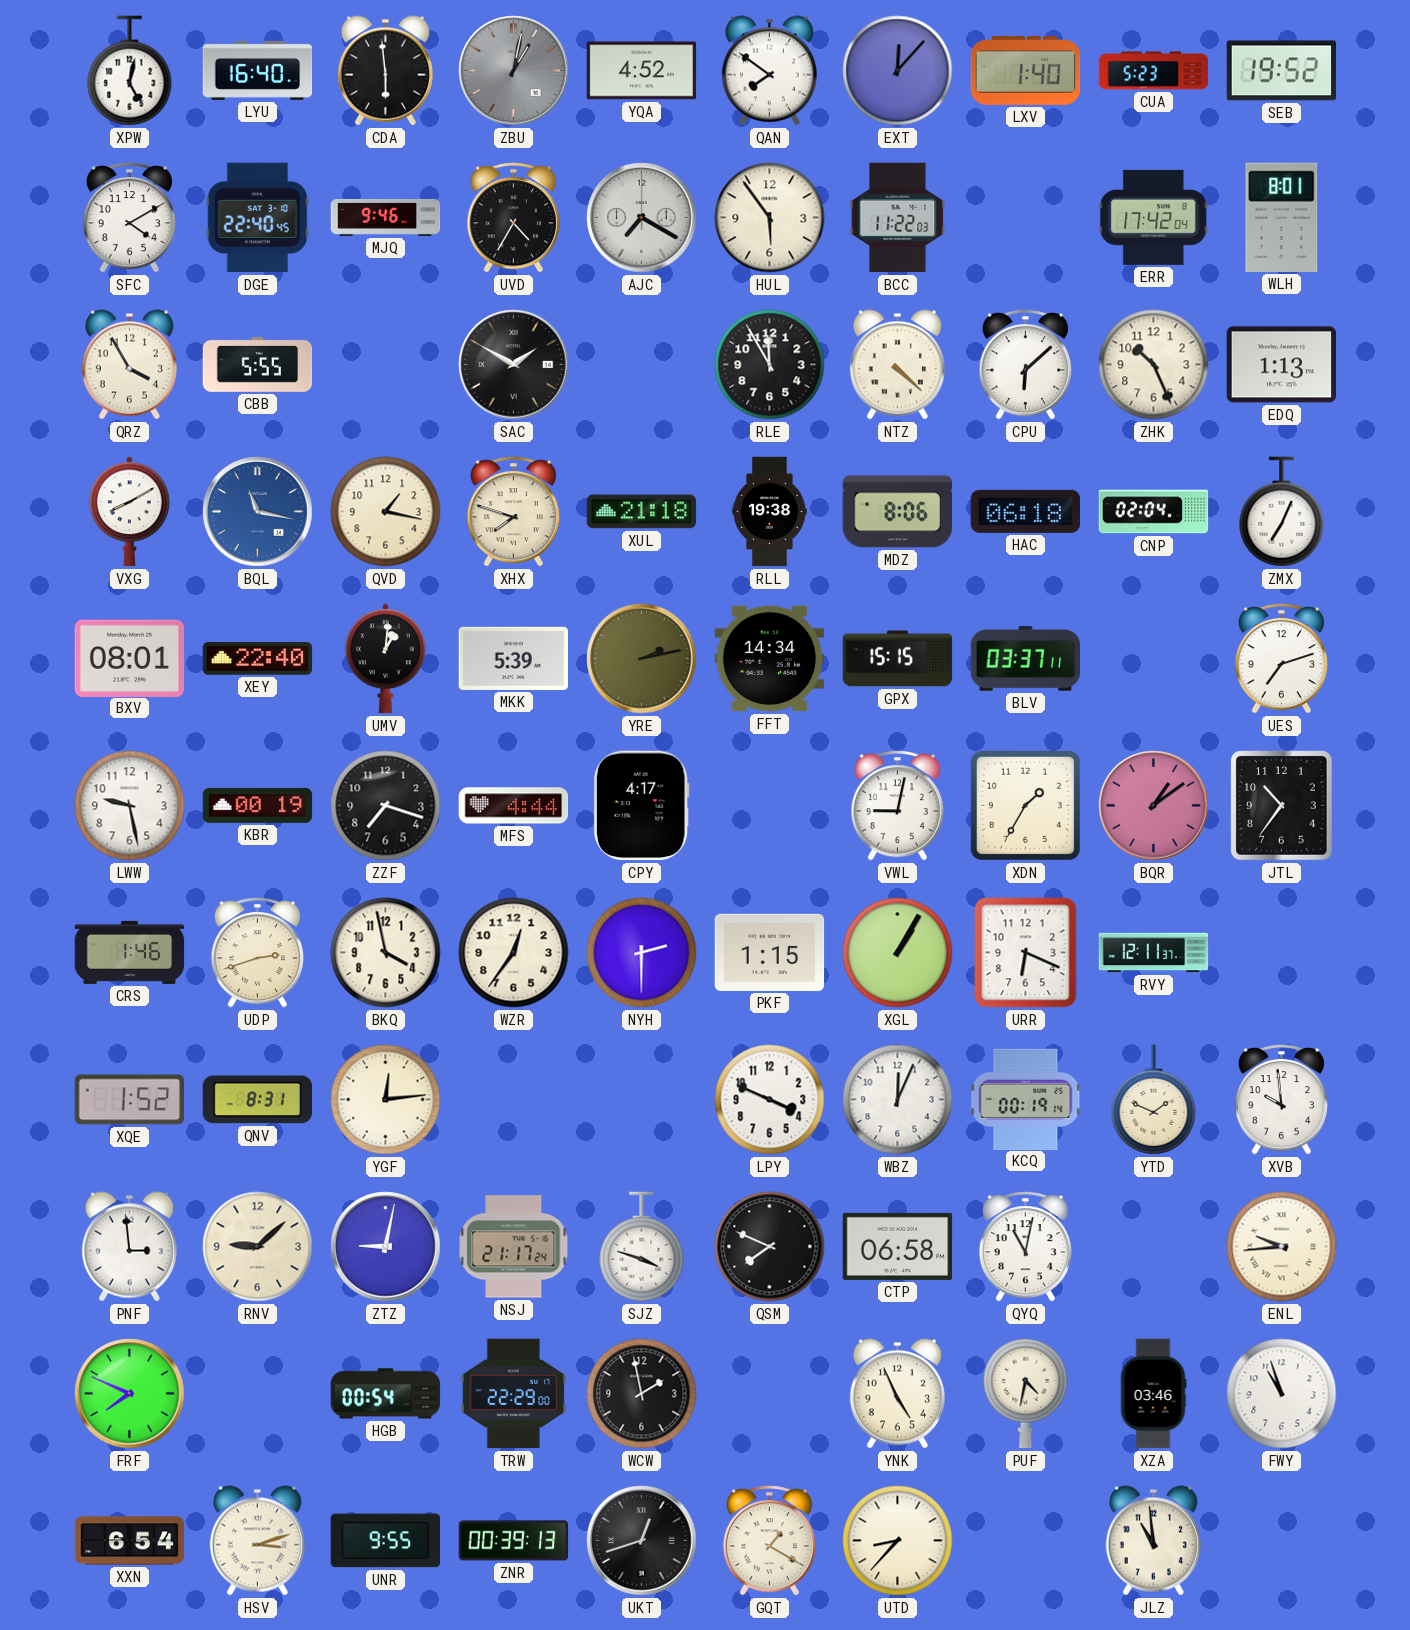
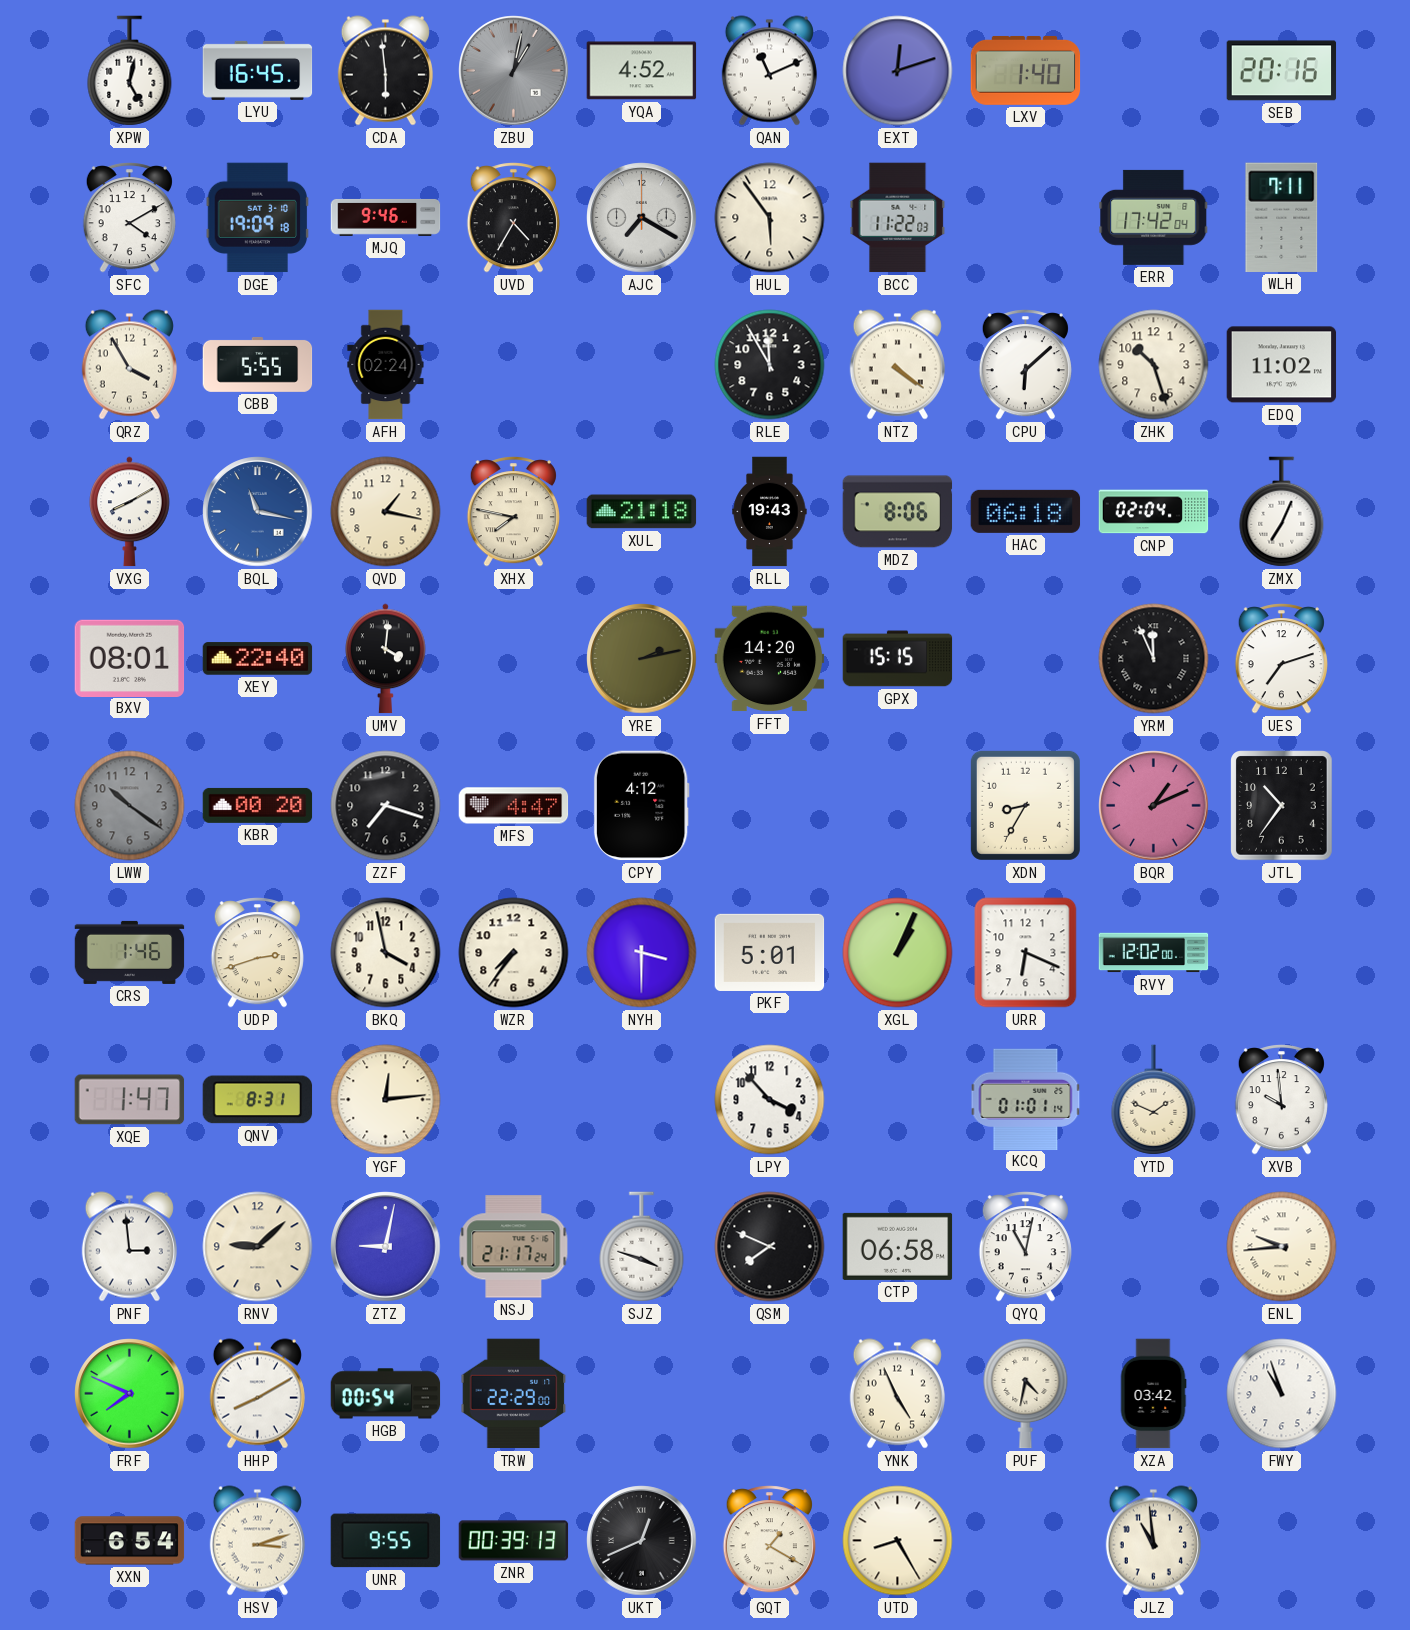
LYU: 16:40 -> 16:45
QAN: 7:51 -> 11:11
EXT: 12:07 -> 12:12
CUA: 5:23 -> none
SEB: 19:52 -> 20:16
DGE: 22:40 -> 19:09
WLH: 8:01 -> 7:11
AFH: none -> 02:24
SAC: 1:50 -> none
NTZ: 4:22 -> 4:21
ZHK: 10:26 -> 10:27
EDQ: 1:13 -> 11:02
XHX: 7:48 -> 7:47
RLL: 19:38 -> 19:43
UMV: 1:01 -> 4:01
MKK: 5:39 -> none
FFT: 14:34 -> 14:20
BLV: 03:37 -> none
YRM: none -> 11:56
LWW: 9:28 -> 10:21
LWW dial: white -> grey
KBR: 00:19 -> 00:20
MFS: 4:44 -> 4:47
CPY: 4:17 -> 4:12
VWL: 9:02 -> none
XDN: 1:35 -> 8:35
BQR: 1:09 -> 1:11
WZR: 12:36 -> 7:36
NYH: 2:30 -> 3:30
PKF: 1:15 -> 5:01
XGL: 1:05 -> 1:04
RVY: 12:11 -> 12:02
XQE: 1:52 -> 1:47
LPY: 3:49 -> 3:53
WBZ: 12:04 -> none
KCQ: 00:19 -> 01:01
HHP: none -> 8:10
WCW: 1:58 -> none
XZA: 03:46 -> 03:42
UKT: 12:42 -> 12:41
UTD: 8:37 -> 8:25
